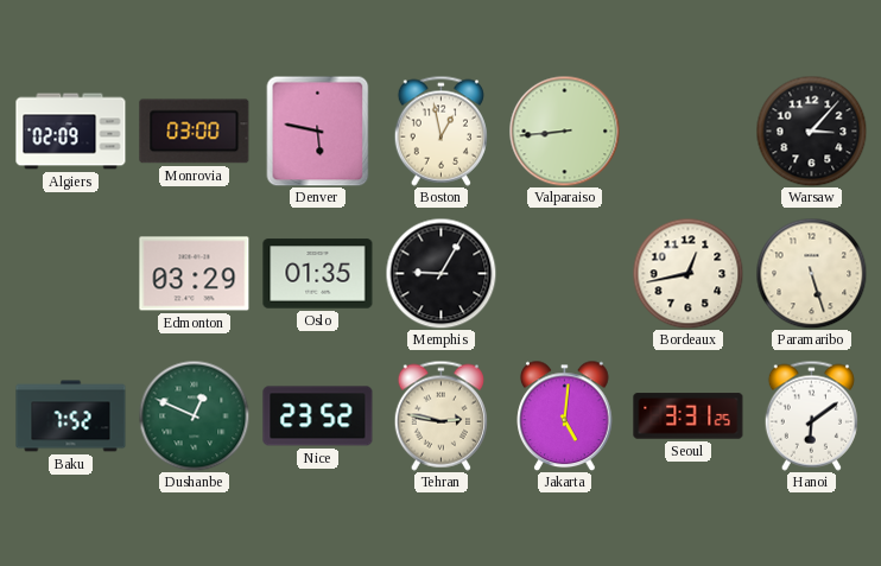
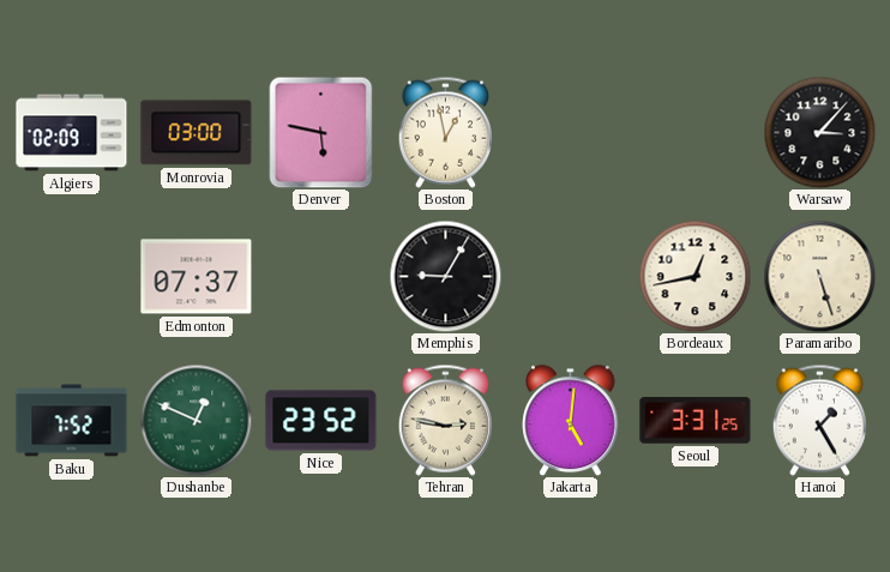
Valparaiso: 8:44 -> none
Edmonton: 03:29 -> 07:37
Oslo: 01:35 -> none
Hanoi: 6:09 -> 1:25
